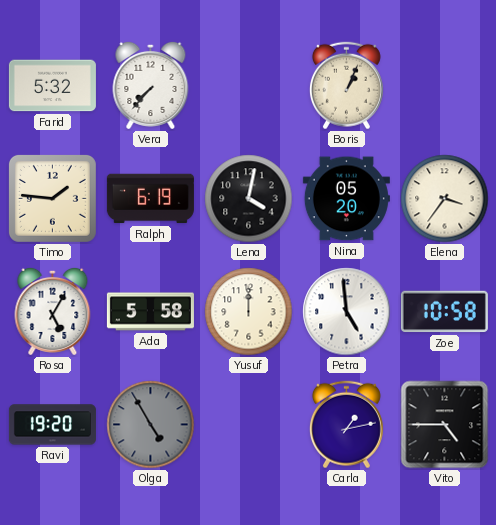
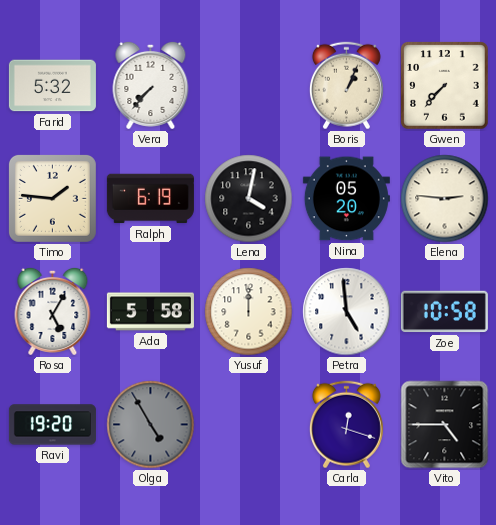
Gwen: none -> 7:37
Elena: 3:36 -> 2:46
Carla: 1:13 -> 12:18
